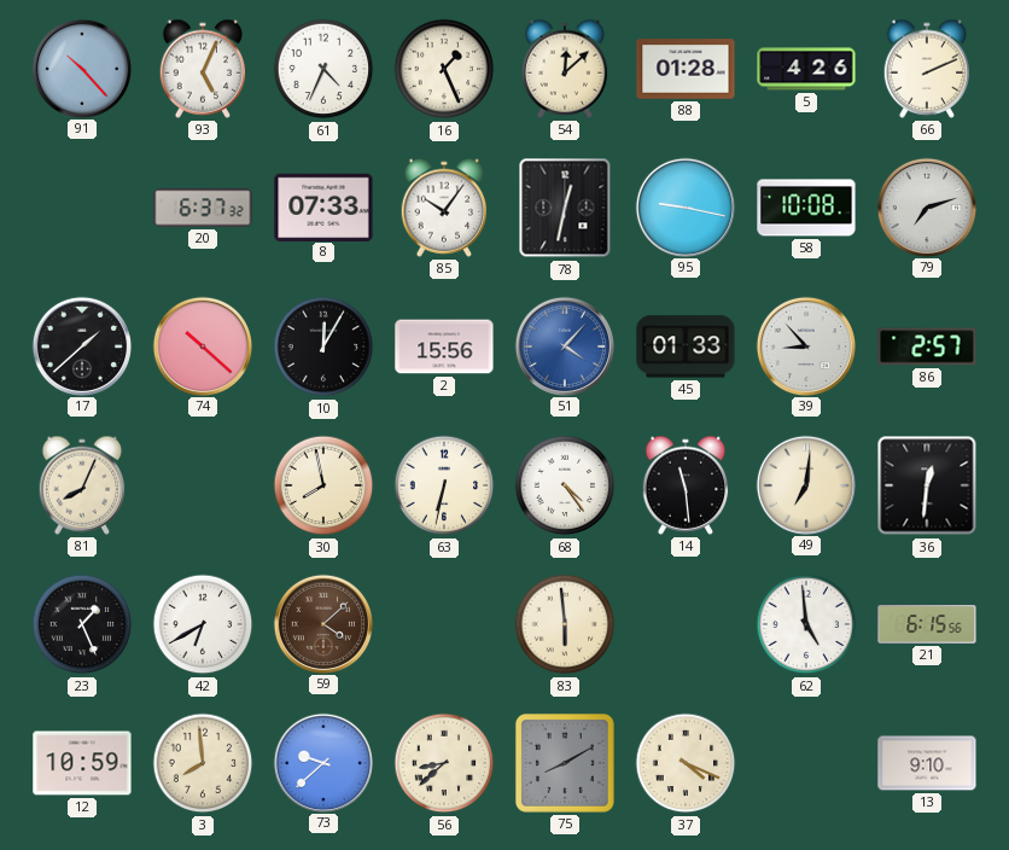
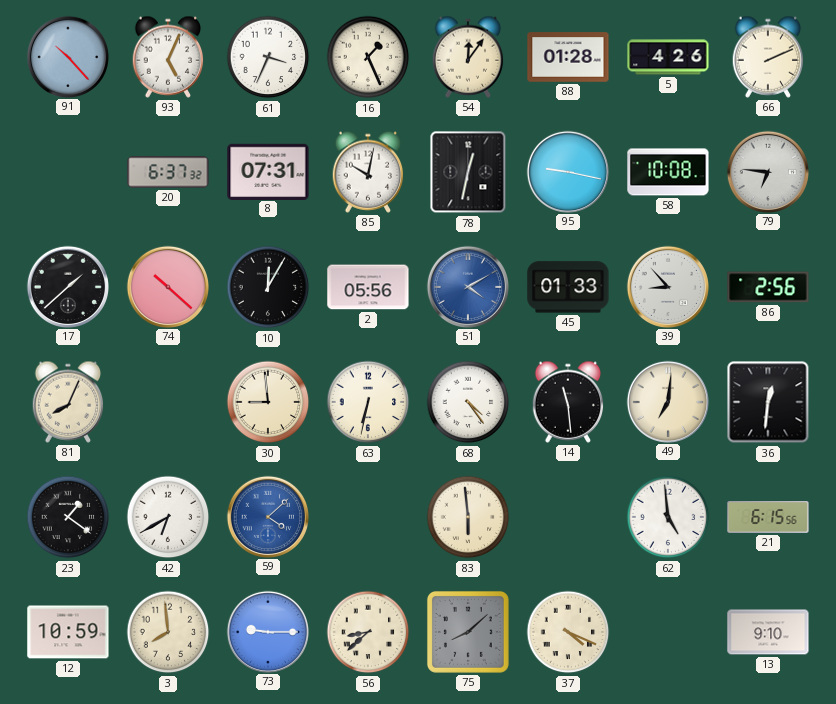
61: 4:34 -> 3:34
54: 12:08 -> 12:06
8: 07:33 -> 07:31
85: 10:06 -> 10:02
79: 7:12 -> 6:46
2: 15:56 -> 05:56
51: 4:07 -> 4:10
86: 2:57 -> 2:56
30: 7:58 -> 8:59
23: 1:26 -> 1:21
59 dial: brown -> blue
73: 9:38 -> 9:15
75: 8:10 -> 8:08
